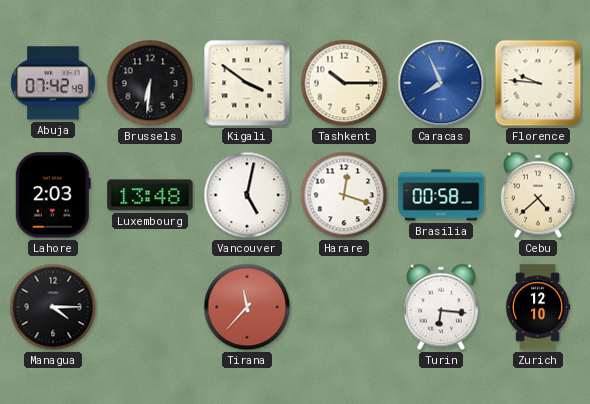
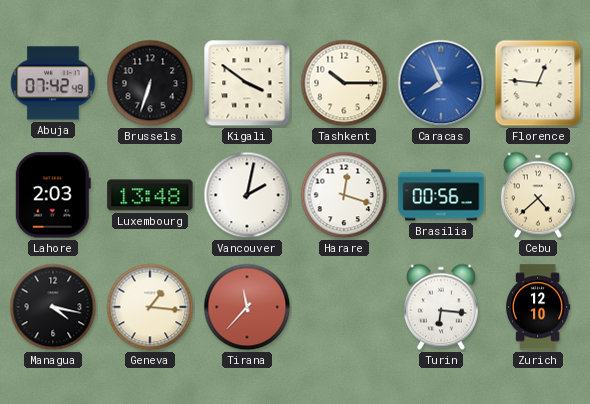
Brussels: 6:31 -> 6:33
Florence: 9:46 -> 12:46
Vancouver: 5:02 -> 2:02
Brasilia: 00:58 -> 00:56
Managua: 4:15 -> 4:17
Geneva: none -> 1:16
